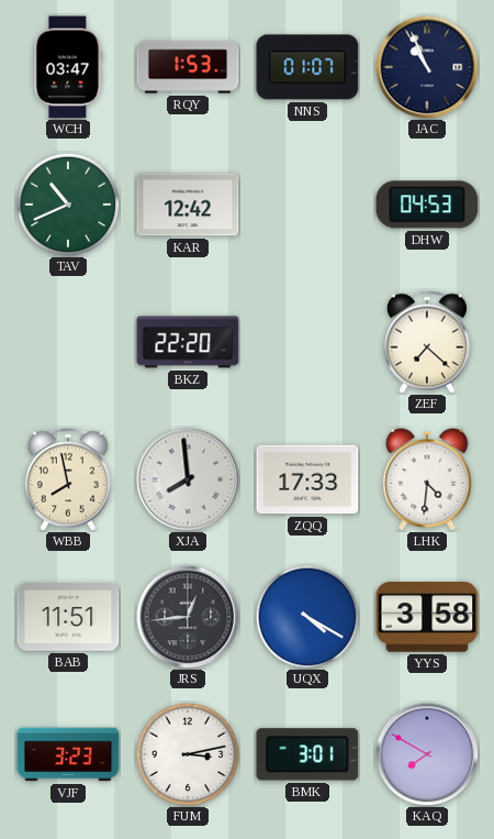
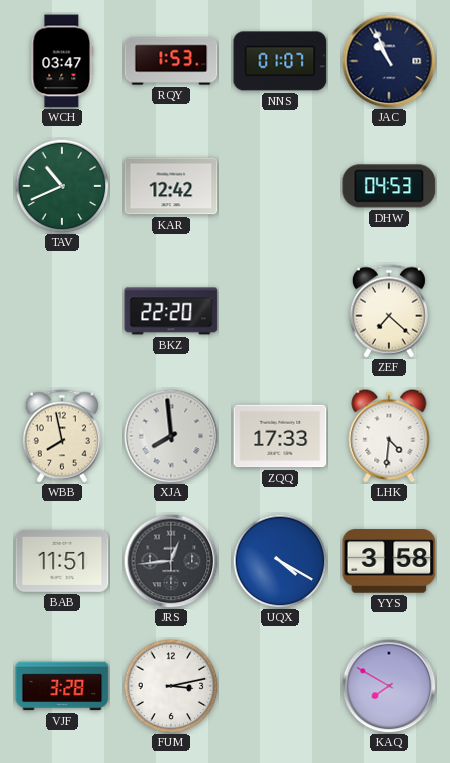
VJF: 3:23 -> 3:28
BMK: 3:01 -> none
